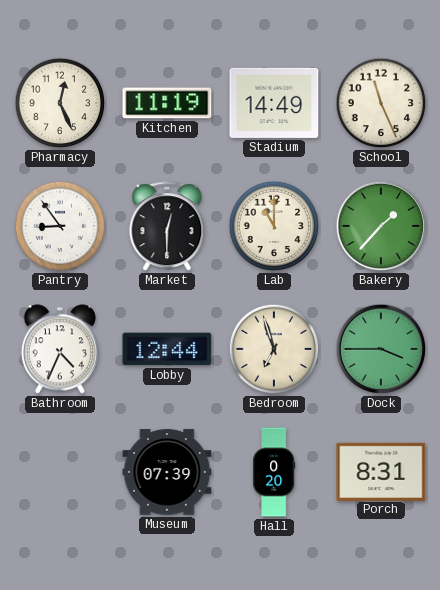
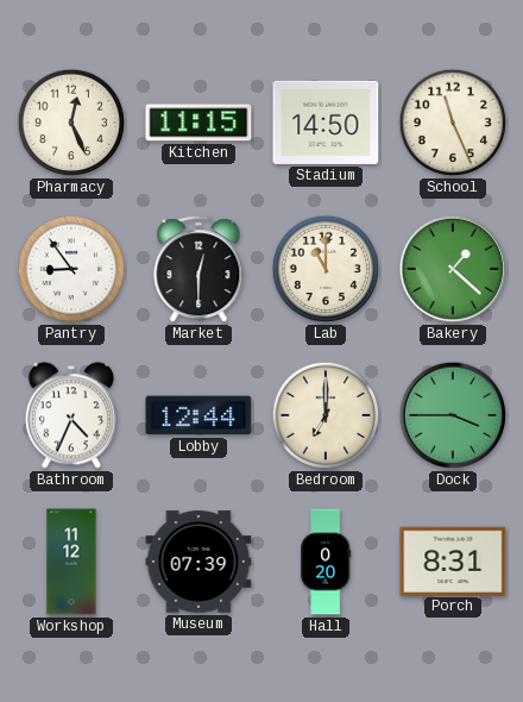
Kitchen: 11:19 -> 11:15
Stadium: 14:49 -> 14:50
Bakery: 1:37 -> 1:22
Bedroom: 6:57 -> 7:00
Workshop: none -> 11:12
